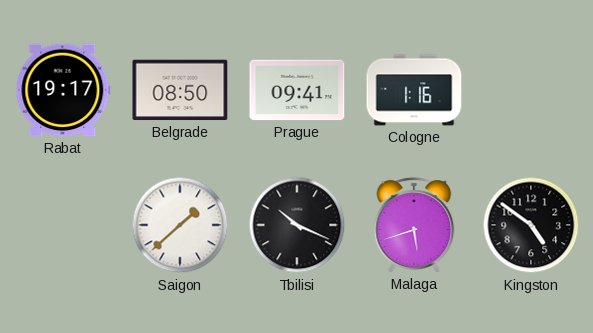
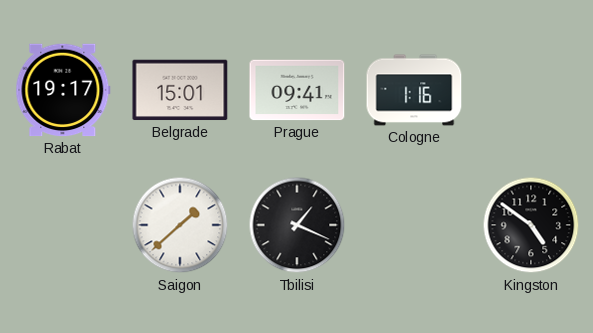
Belgrade: 08:50 -> 15:01
Tbilisi: 10:19 -> 1:19
Malaga: 5:42 -> none
